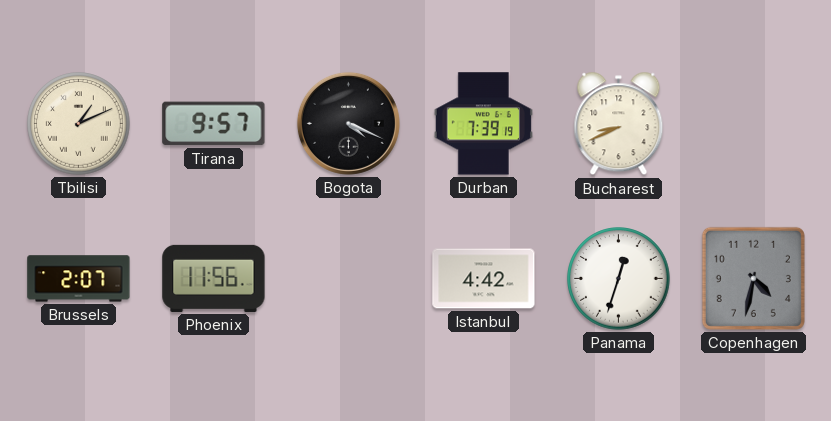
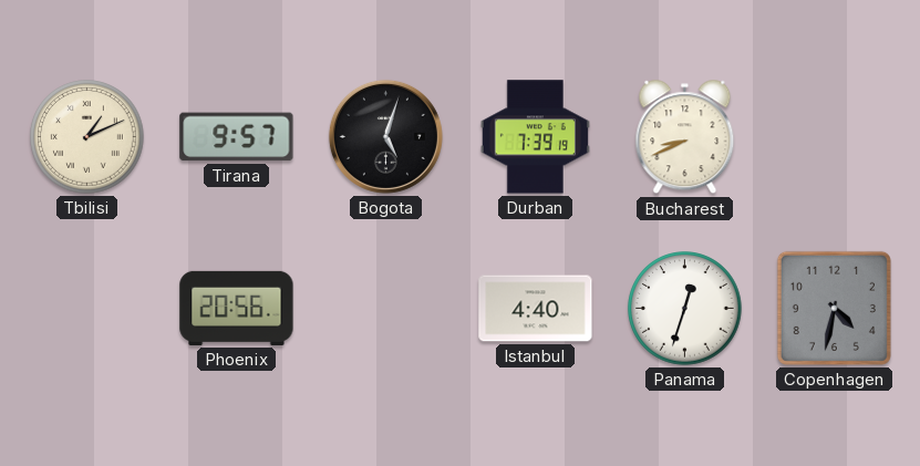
Bogota: 4:19 -> 5:03
Brussels: 2:07 -> none
Phoenix: 11:56 -> 20:56
Istanbul: 4:42 -> 4:40
